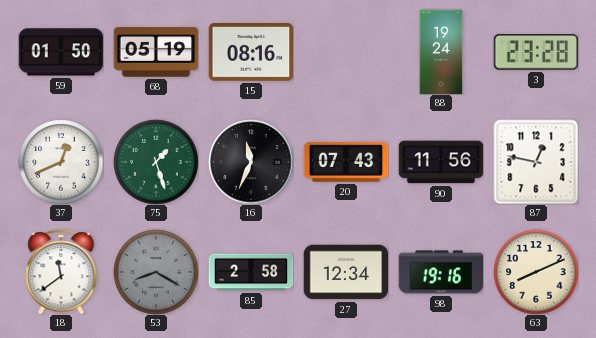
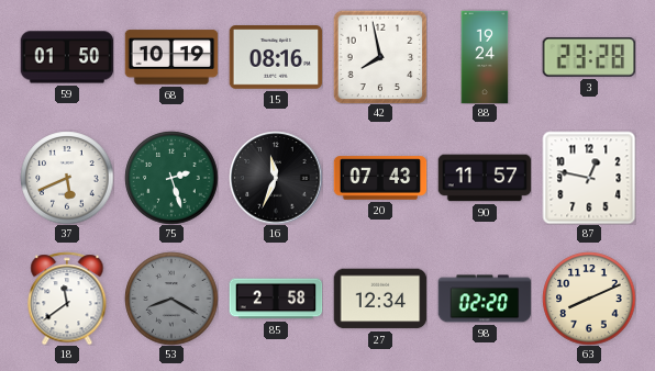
68: 05:19 -> 10:19
42: none -> 7:58
37: 12:41 -> 5:41
75: 1:27 -> 2:27
90: 11:56 -> 11:57
98: 19:16 -> 02:20
